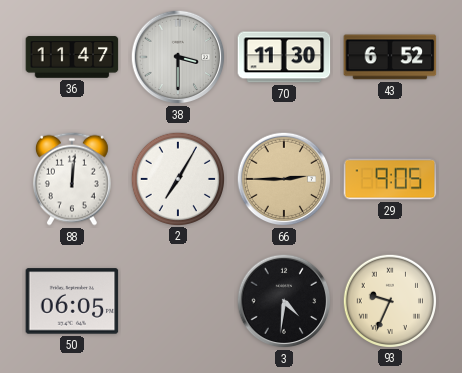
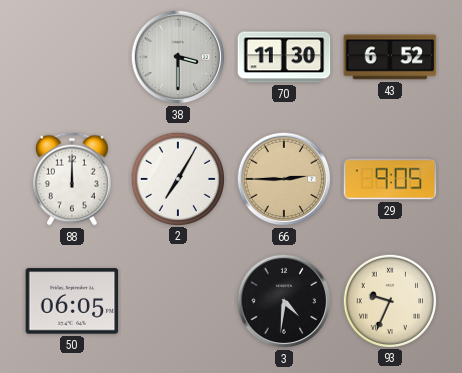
36: 11:47 -> none
88: 12:01 -> 12:00
